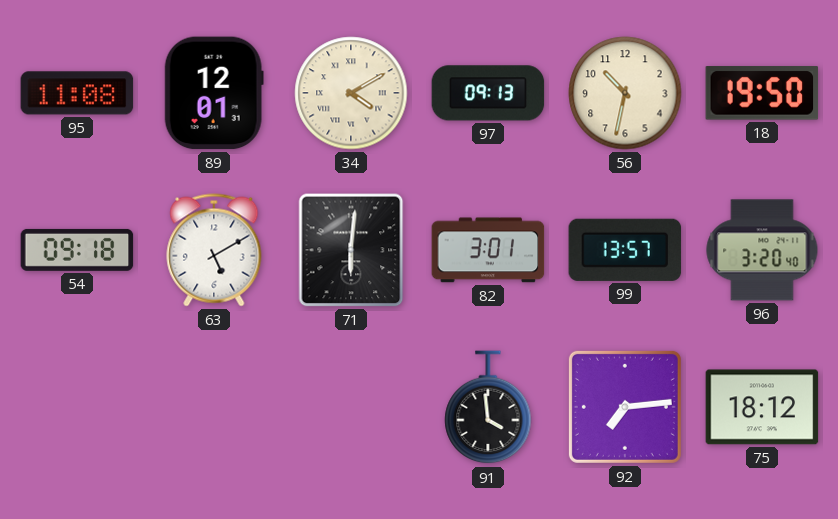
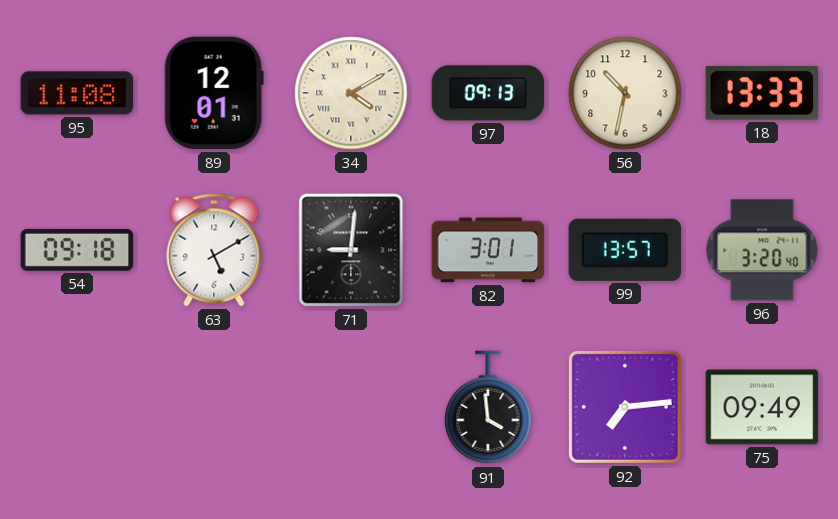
18: 19:50 -> 13:33
71: 6:01 -> 9:01
75: 18:12 -> 09:49
